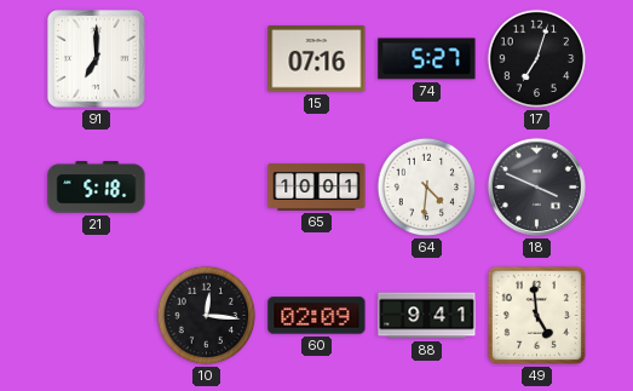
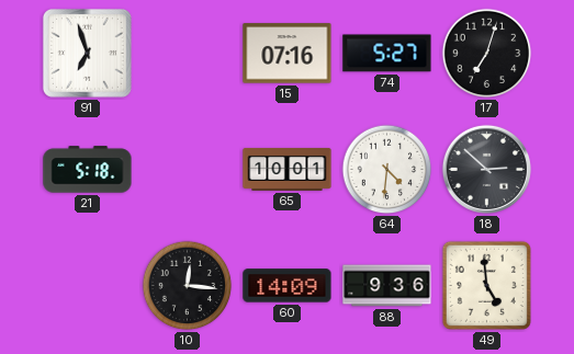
91: 7:00 -> 6:57
18: 3:49 -> 2:52
60: 02:09 -> 14:09
88: 9:41 -> 9:36
